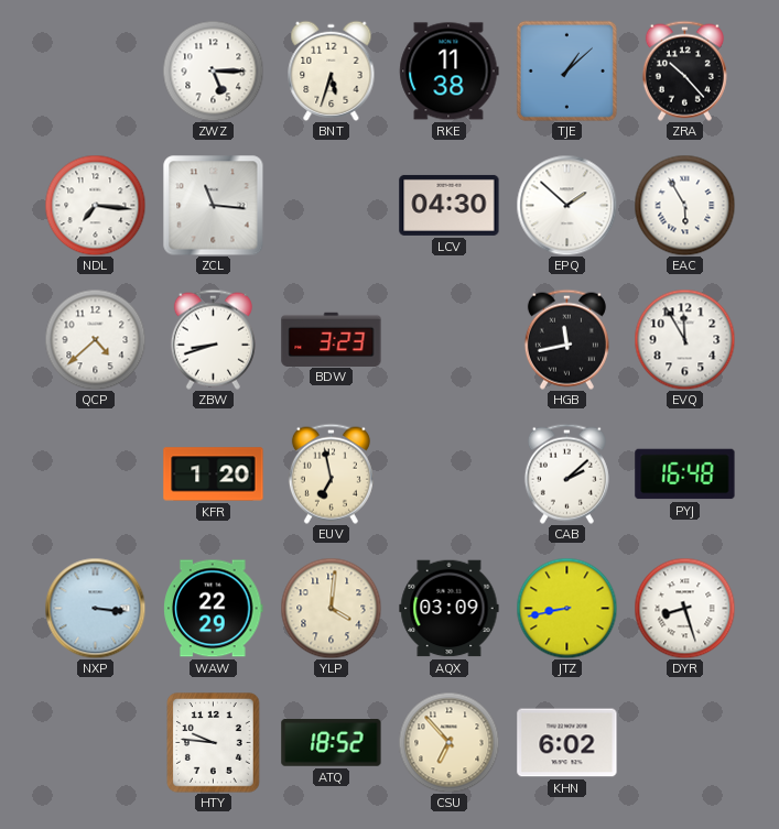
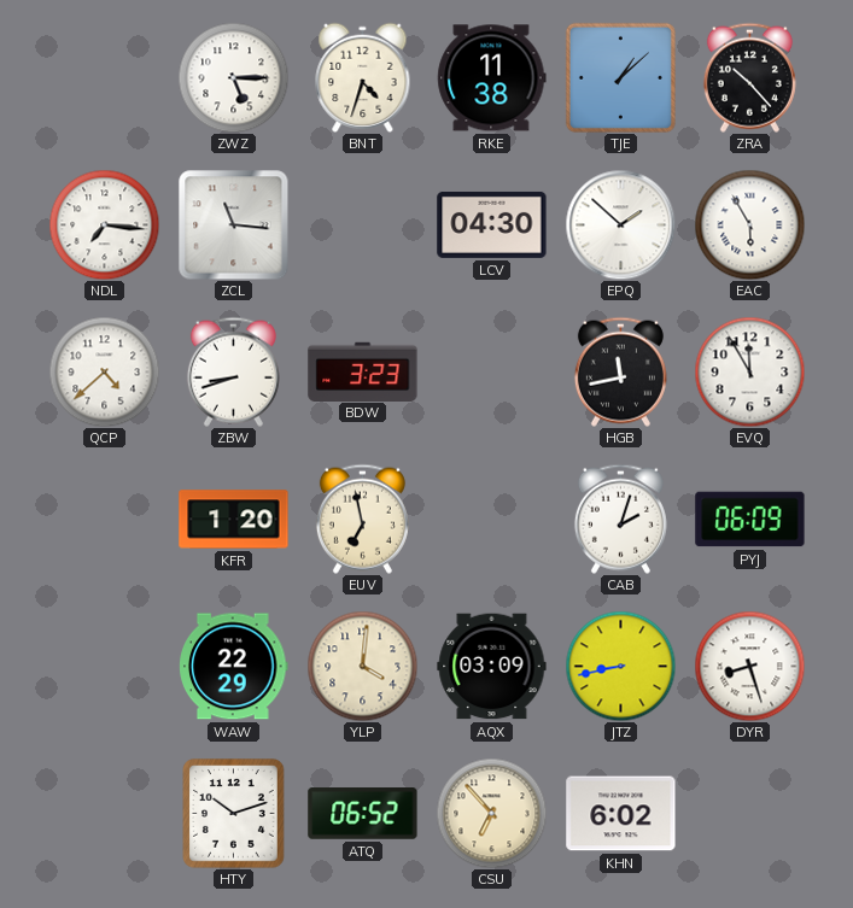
BNT: 5:33 -> 4:33
CAB: 2:08 -> 2:03
PYJ: 16:48 -> 06:09
NXP: 3:16 -> none
HTY: 9:46 -> 10:12
ATQ: 18:52 -> 06:52
